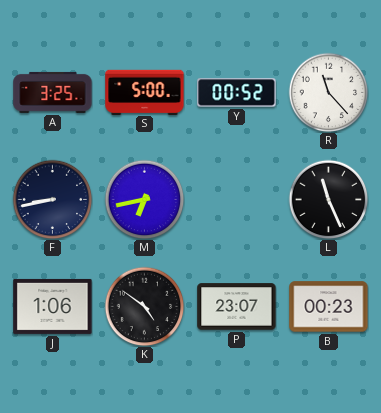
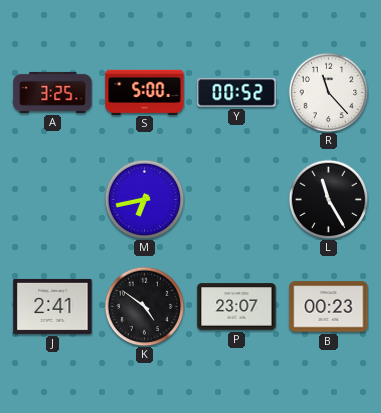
F: 8:43 -> none
L: 11:26 -> 11:25
J: 1:06 -> 2:41
